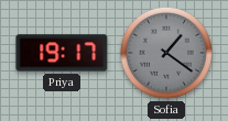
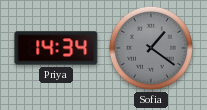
Priya: 19:17 -> 14:34
